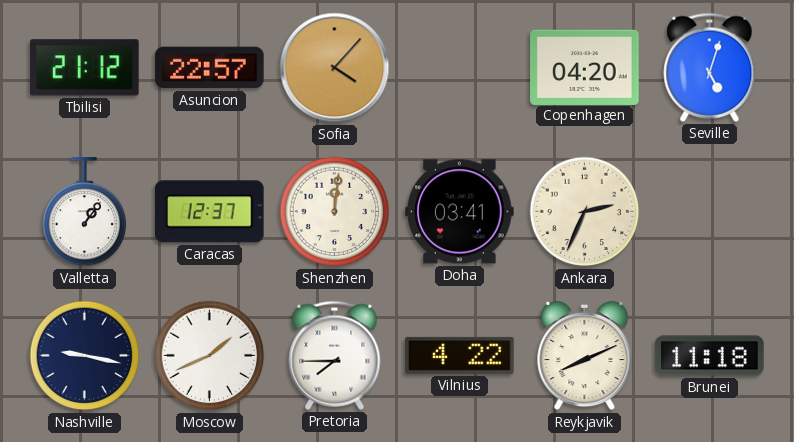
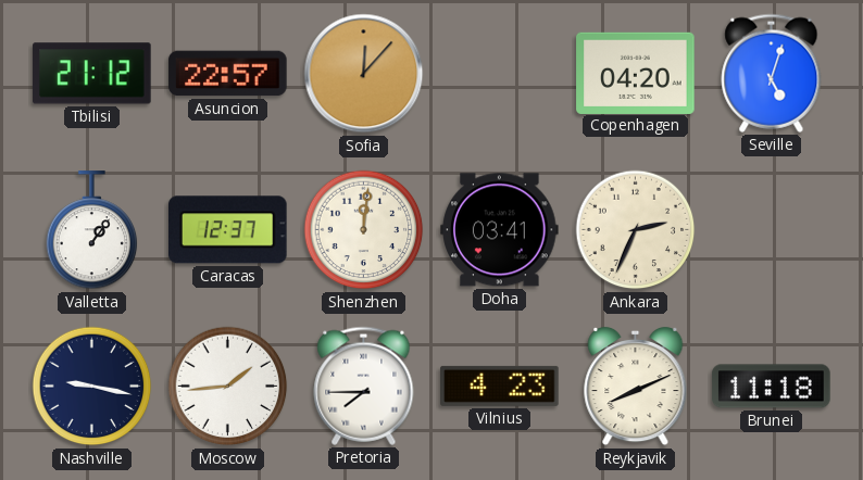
Sofia: 4:07 -> 12:07
Moscow: 1:41 -> 1:44
Vilnius: 4:22 -> 4:23
